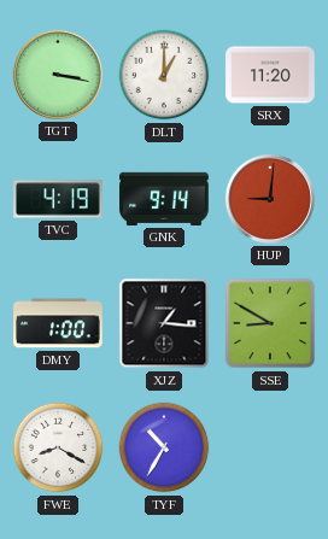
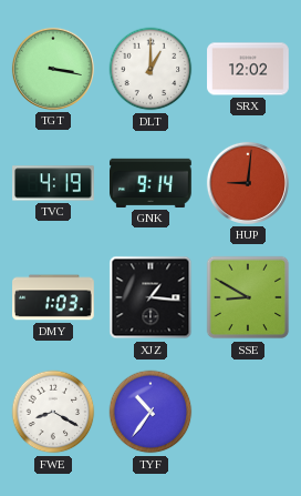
SRX: 11:20 -> 12:02
DMY: 1:00 -> 1:03
TYF: 10:35 -> 10:36
